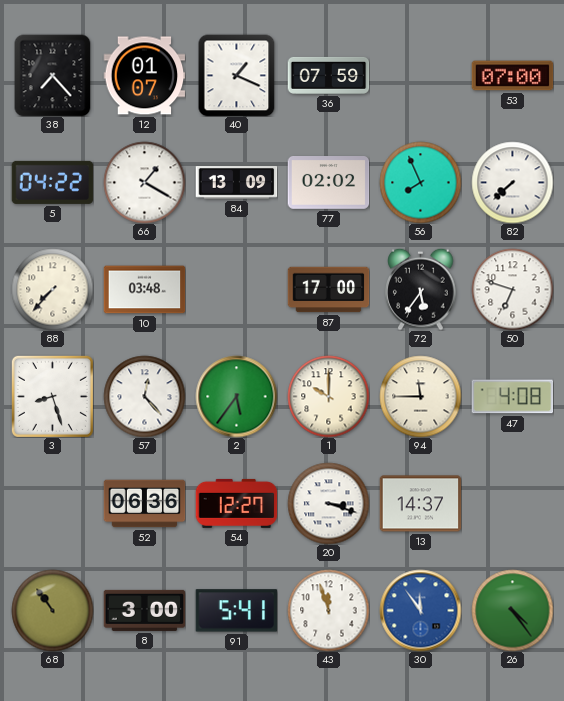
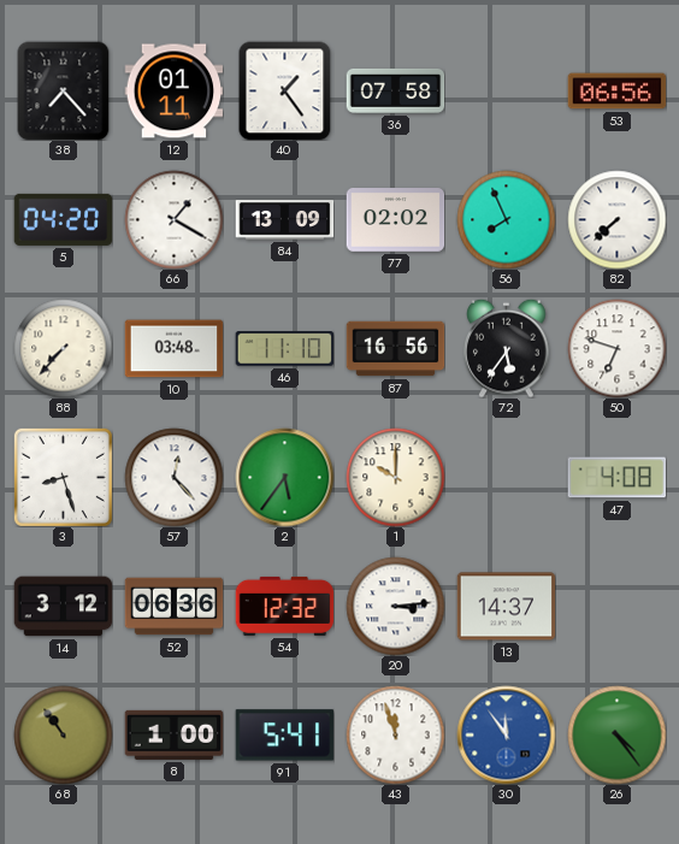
12: 01:07 -> 01:11
40: 1:19 -> 1:24
36: 07:59 -> 07:58
53: 07:00 -> 06:56
5: 04:22 -> 04:20
46: none -> 11:10
87: 17:00 -> 16:56
94: 11:45 -> none
14: none -> 3:12
54: 12:27 -> 12:32
20: 3:18 -> 3:14
8: 3:00 -> 1:00
